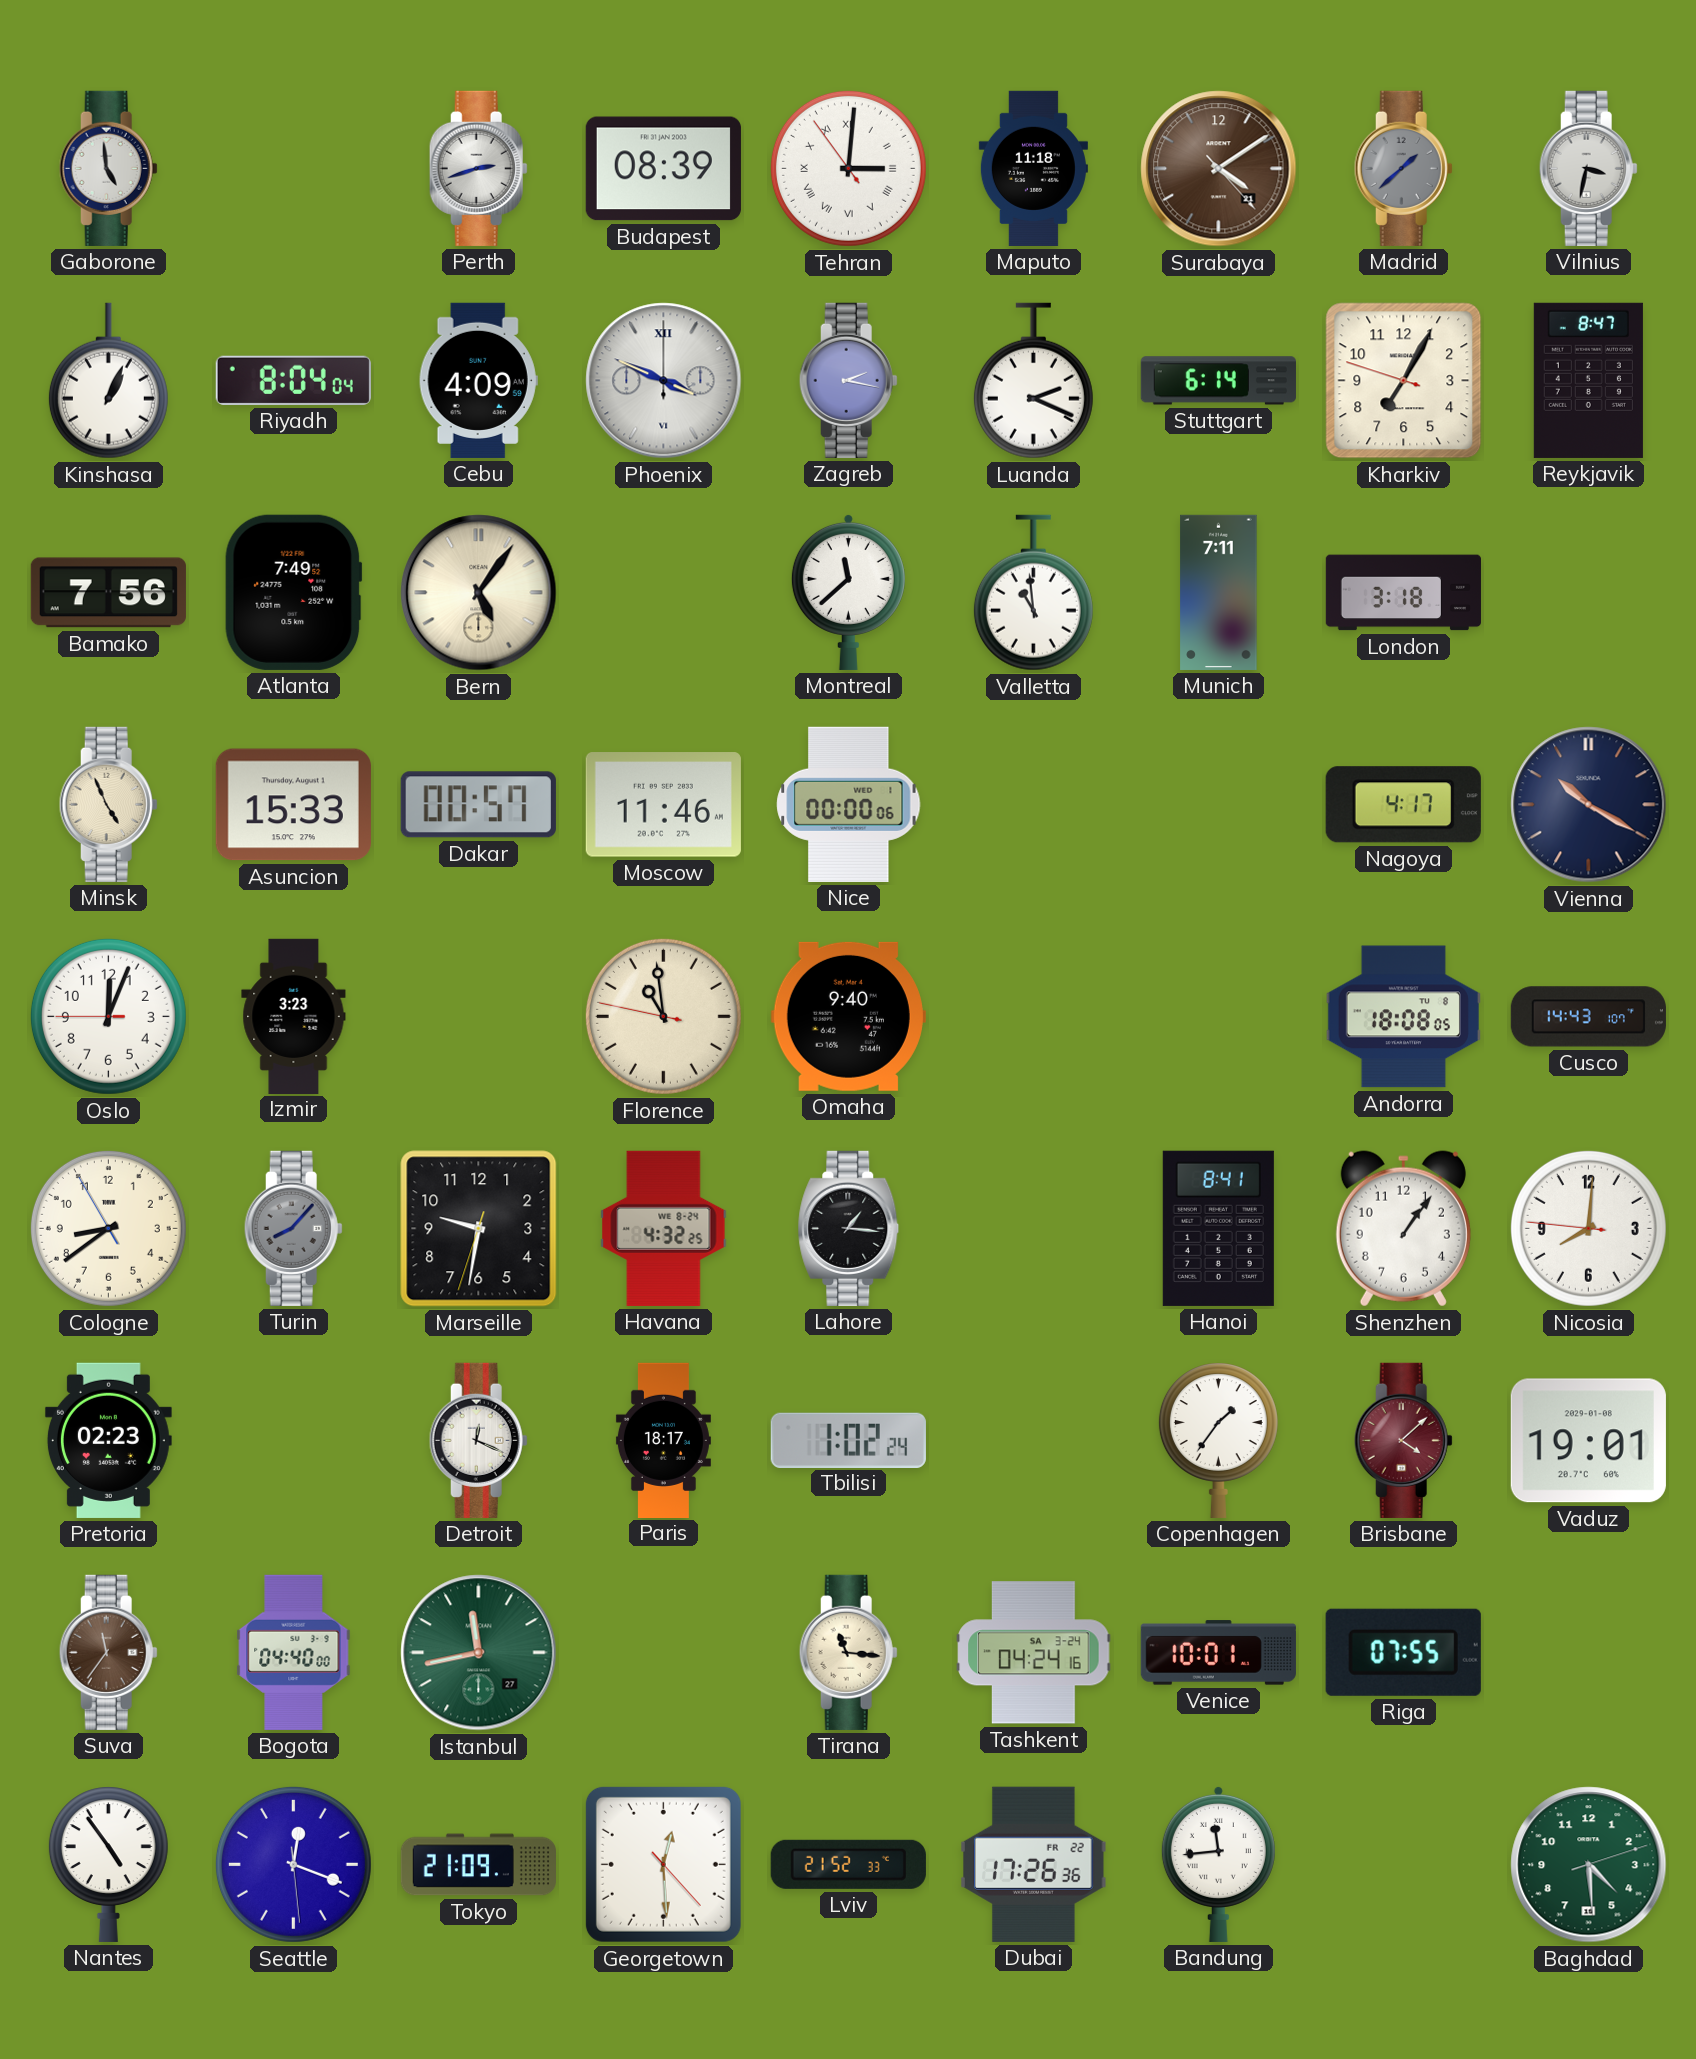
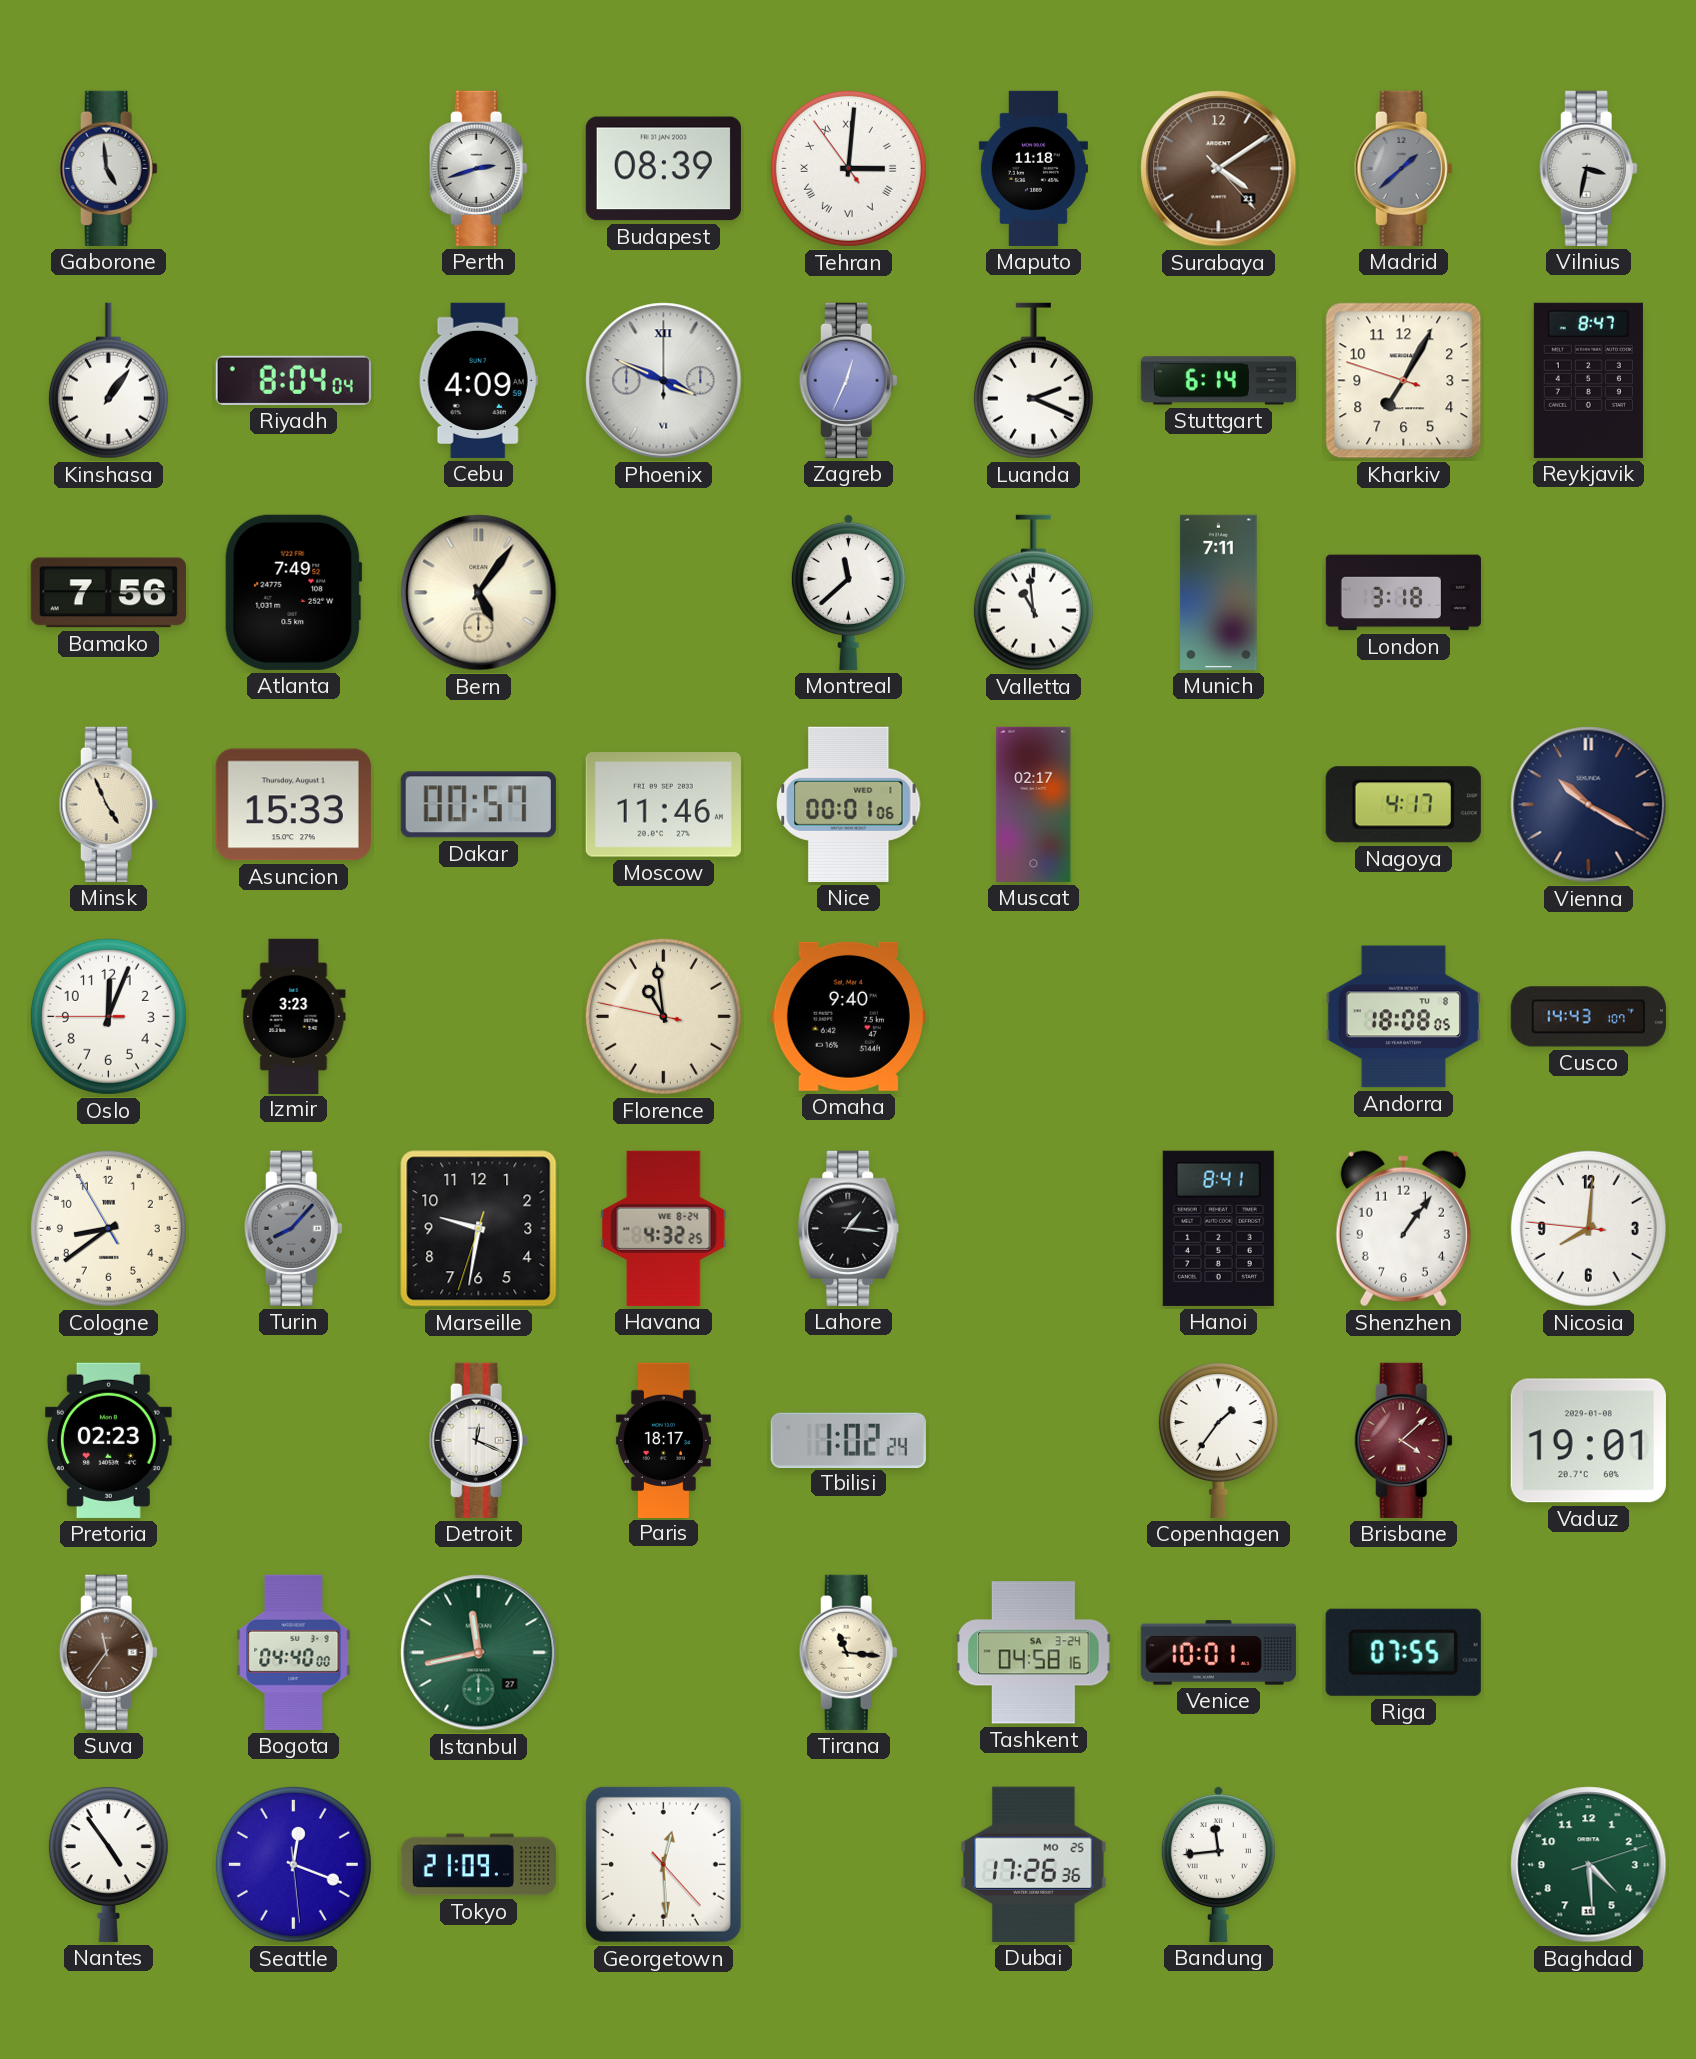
Kinshasa: 1:04 -> 1:06
Zagreb: 2:17 -> 12:34
Nice: 00:00 -> 00:01
Muscat: none -> 02:17
Tashkent: 04:24 -> 04:58
Lviv: 21:52 -> none
Dubai date: FR 22 -> MO 25
